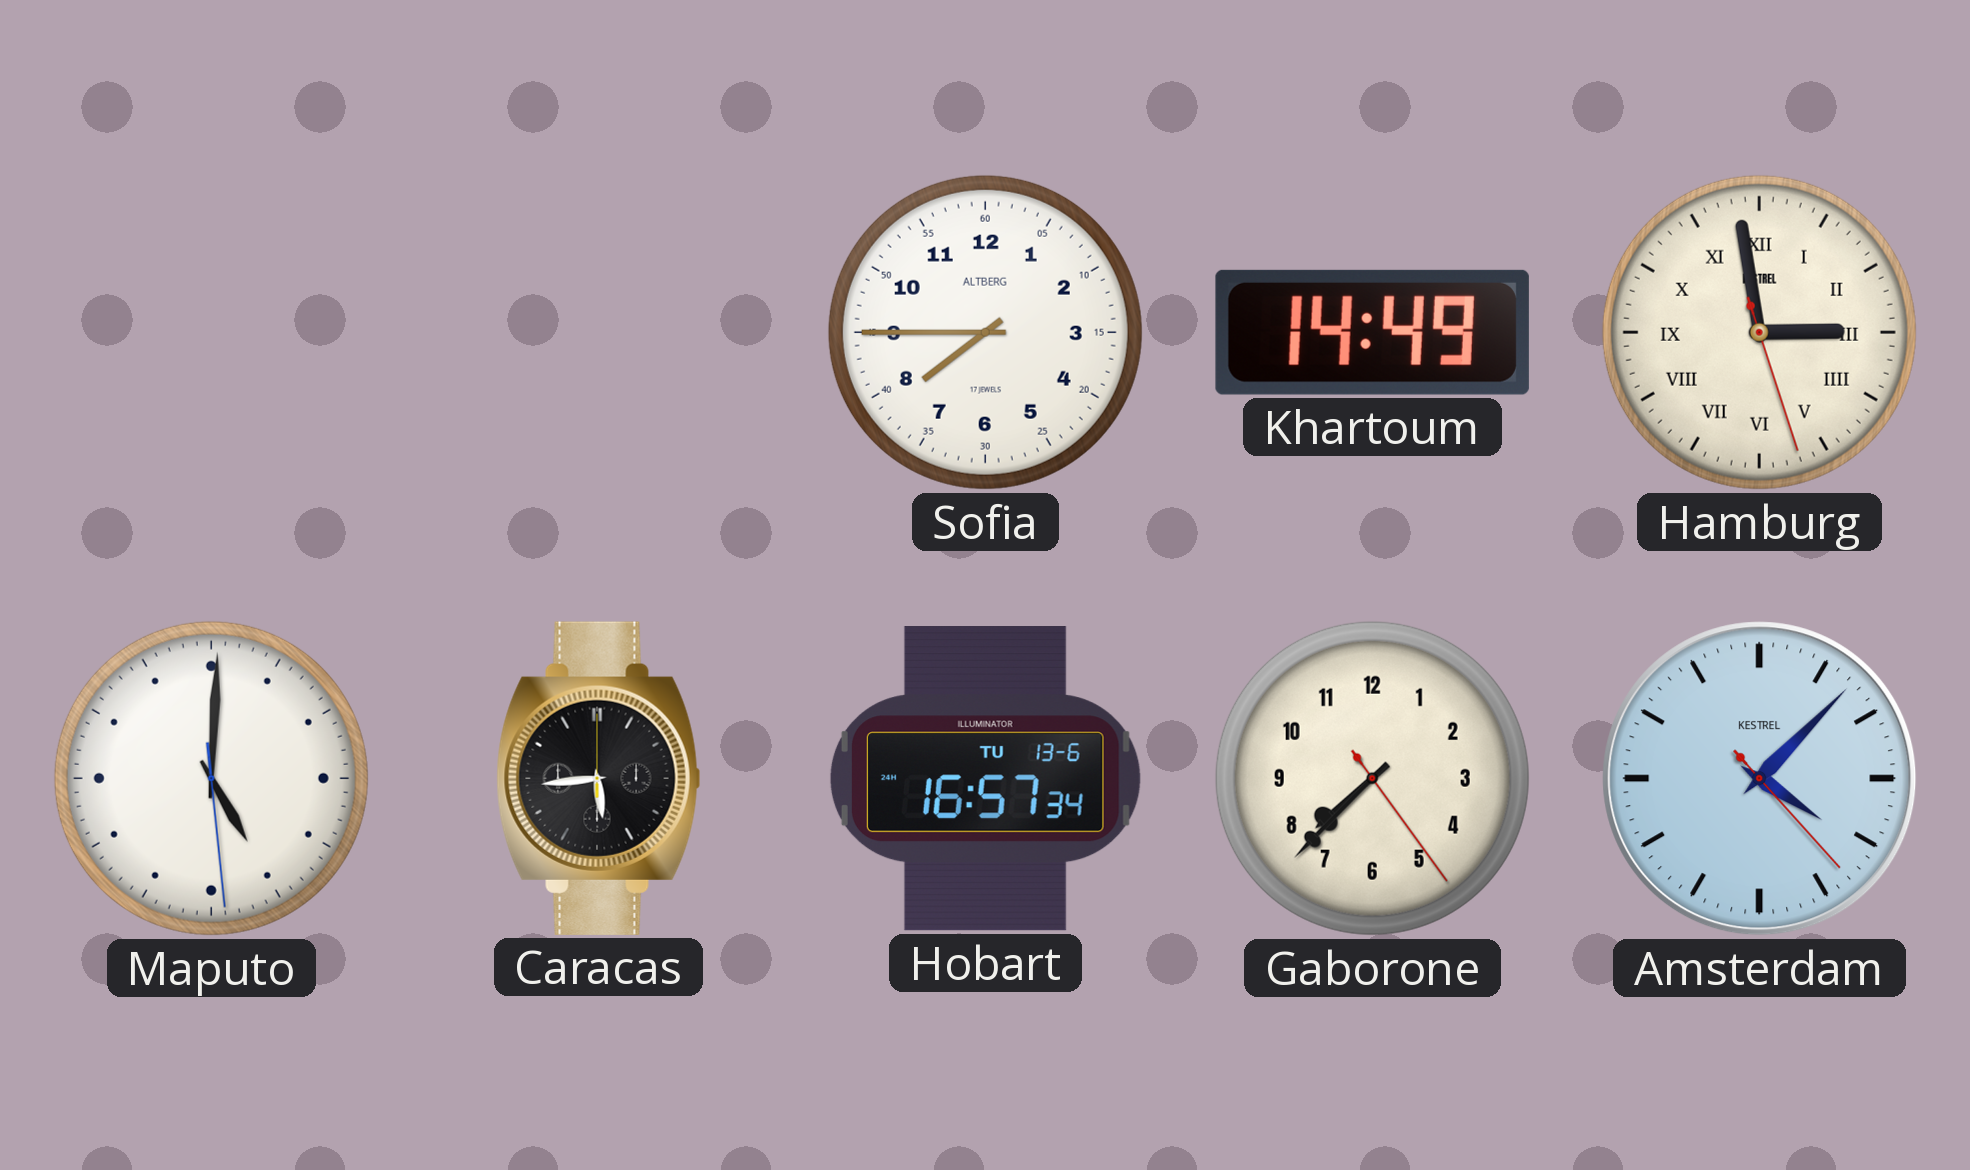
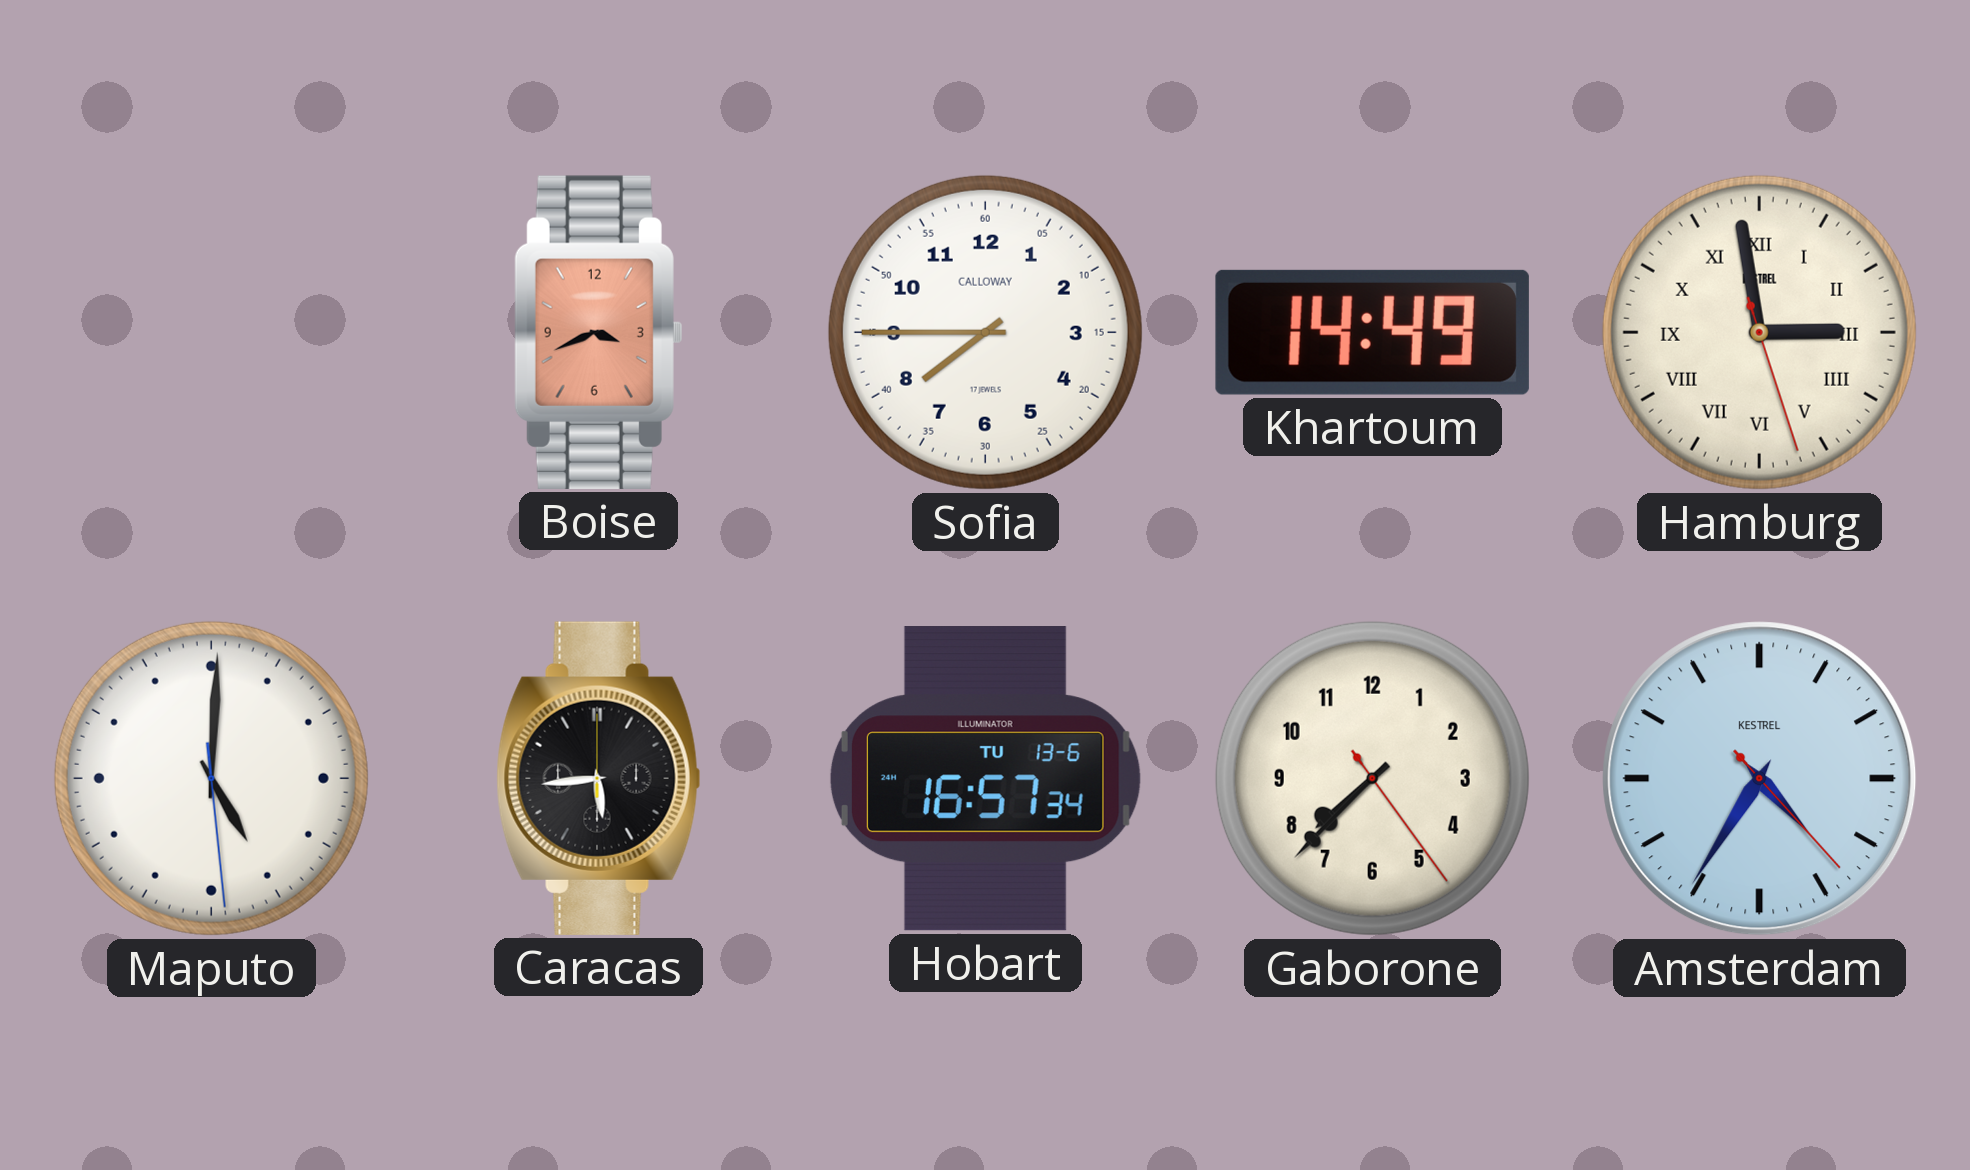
Boise: none -> 3:41
Sofia brand: ALTBERG -> CALLOWAY
Amsterdam: 4:07 -> 4:35
